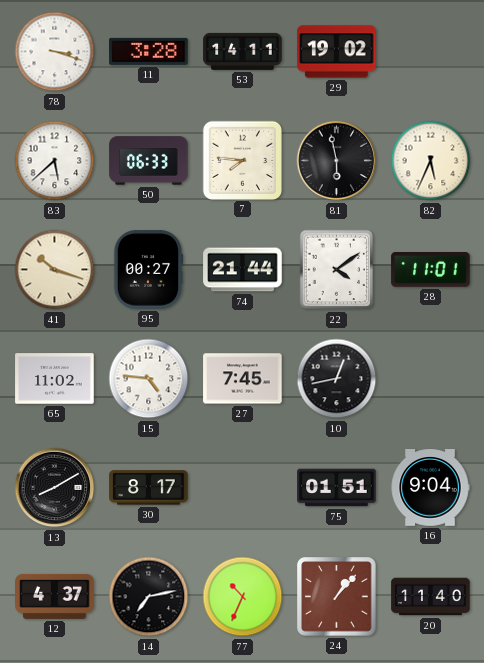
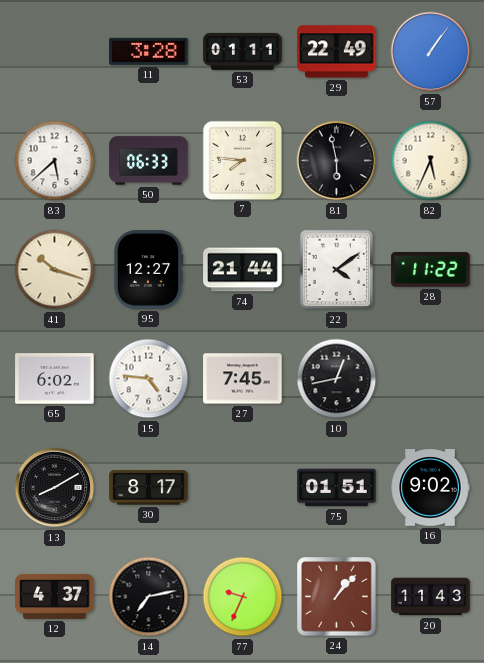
78: 3:18 -> none
53: 14:11 -> 01:11
29: 19:02 -> 22:49
57: none -> 1:06
95: 00:27 -> 12:27
28: 11:01 -> 11:22
65: 11:02 -> 6:02
16: 9:04 -> 9:02
77: 10:34 -> 9:34
20: 11:40 -> 11:43
